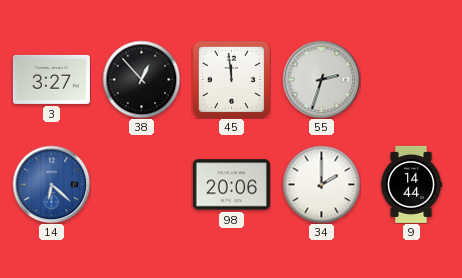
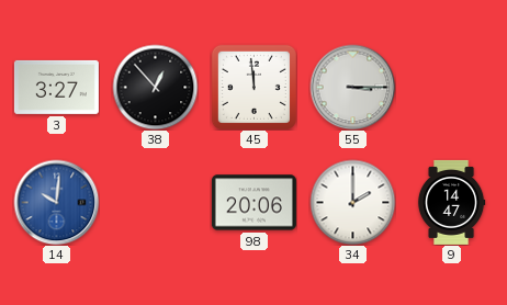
55: 2:33 -> 3:15
14: 6:22 -> 10:01
9: 14:44 -> 14:47
